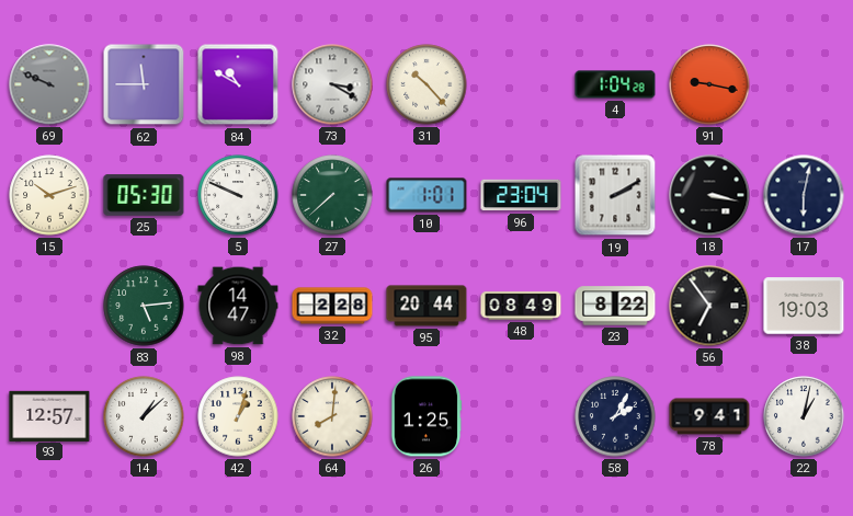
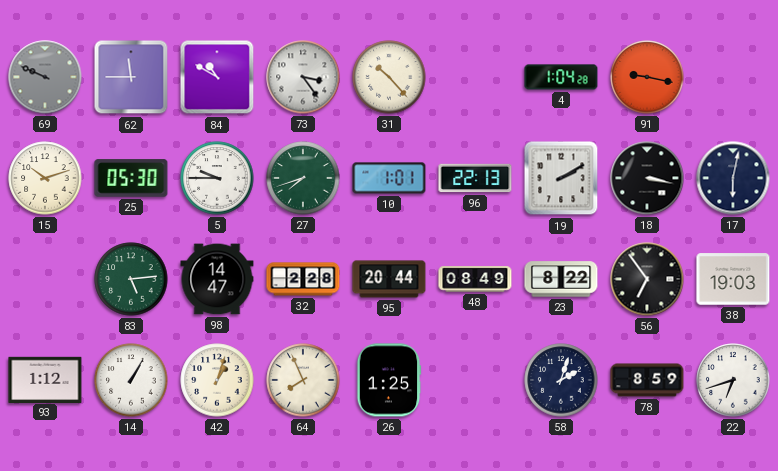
73: 3:20 -> 3:24
5: 9:49 -> 9:45
27: 7:38 -> 7:42
96: 23:04 -> 22:13
93: 12:57 -> 1:12
14: 1:08 -> 1:05
64: 8:01 -> 7:56
58: 2:05 -> 2:03
78: 9:41 -> 8:59
22: 1:02 -> 6:42
